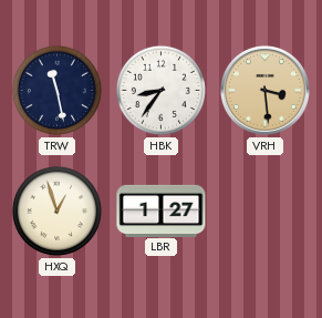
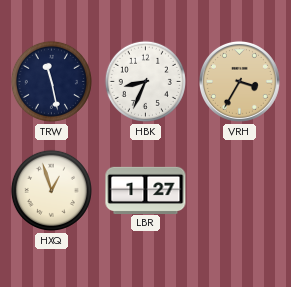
HBK: 8:36 -> 8:34
VRH: 3:29 -> 3:35
